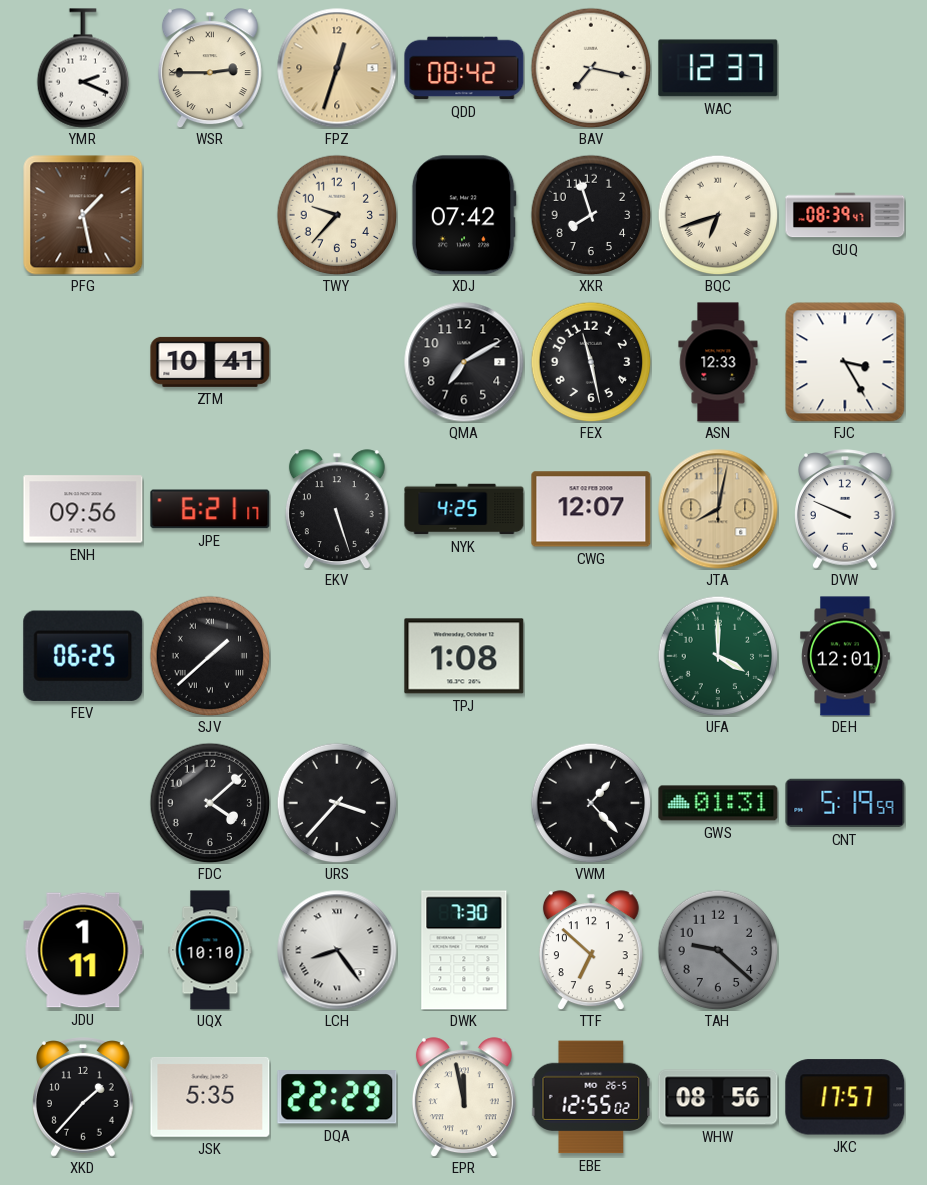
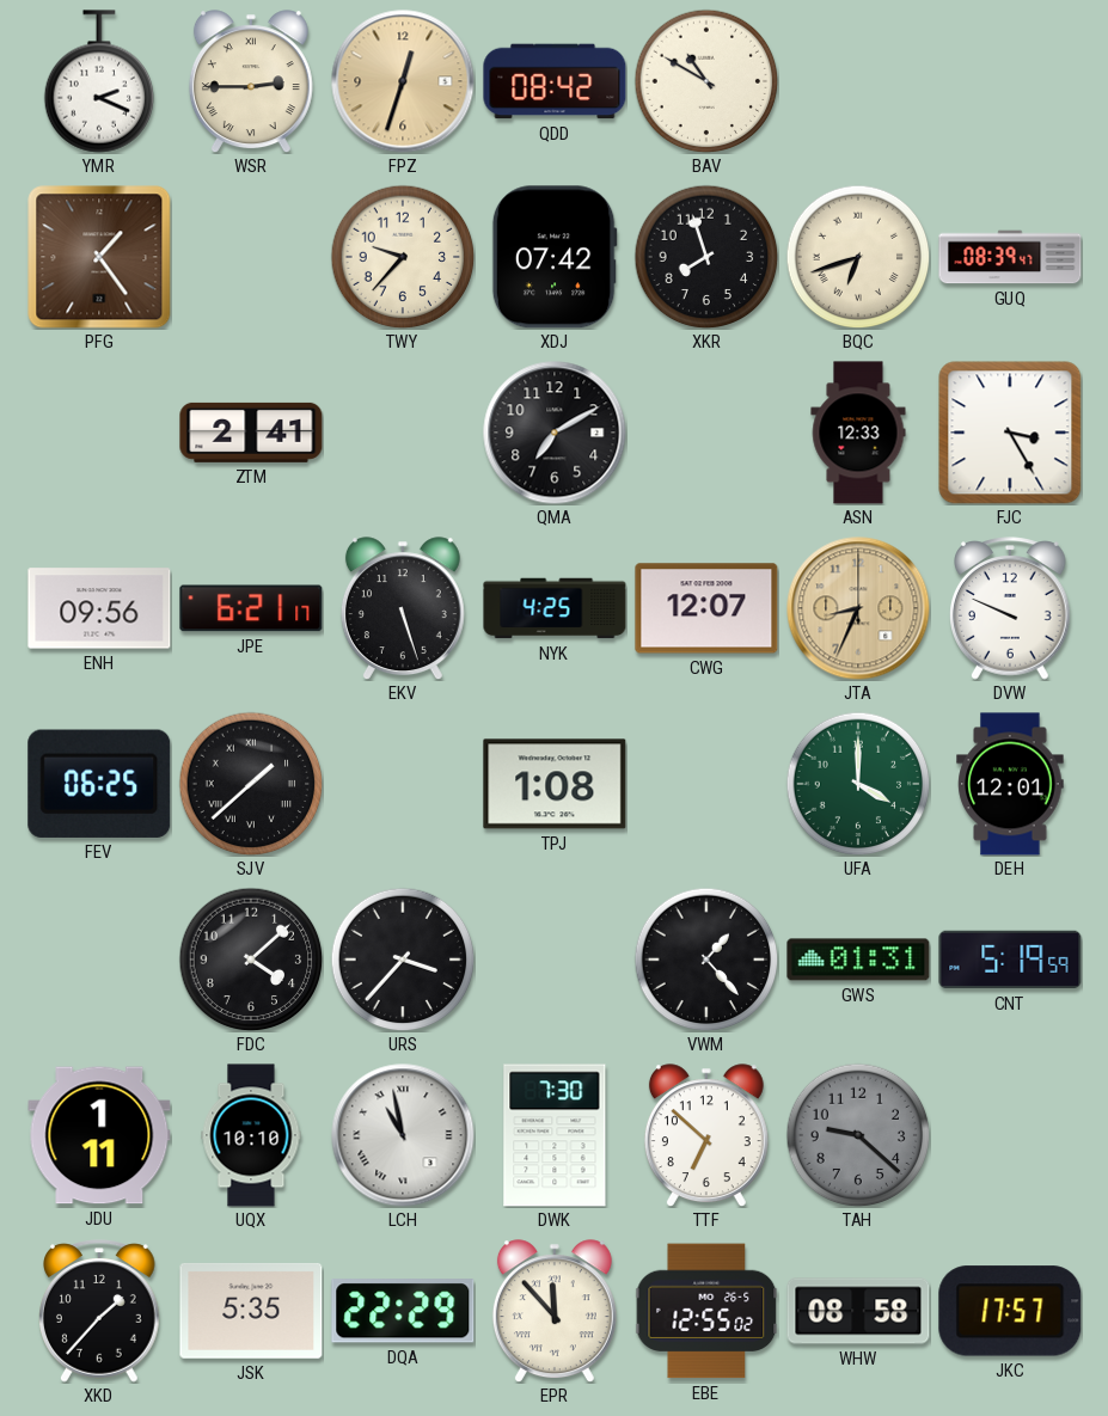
BAV: 7:17 -> 10:50
WAC: 12:37 -> none
PFG: 1:28 -> 1:24
ZTM: 10:41 -> 2:41
FEX: 11:28 -> none
JTA: 8:02 -> 8:34
LCH: 8:24 -> 10:58
EPR: 11:58 -> 11:53
WHW: 08:56 -> 08:58
